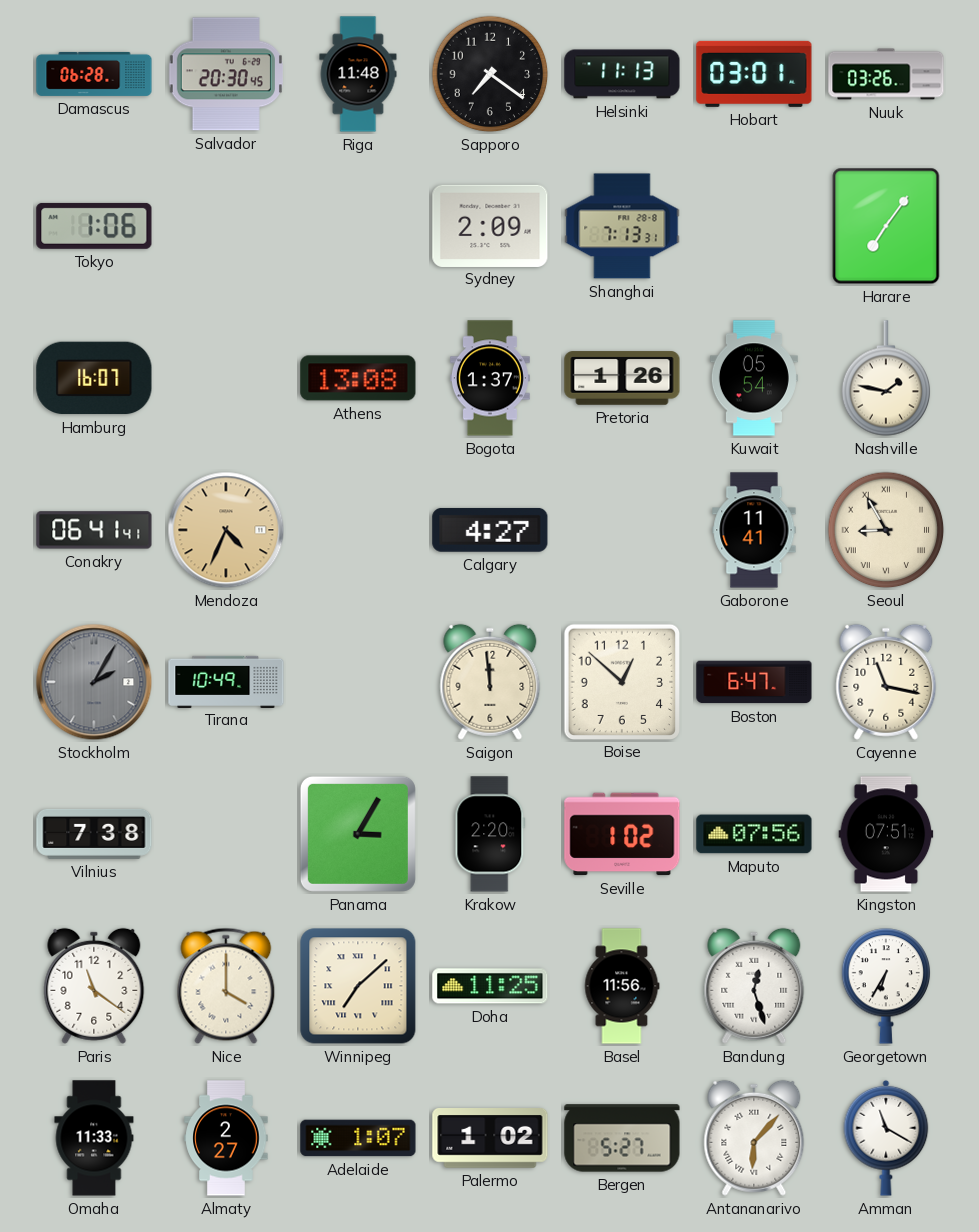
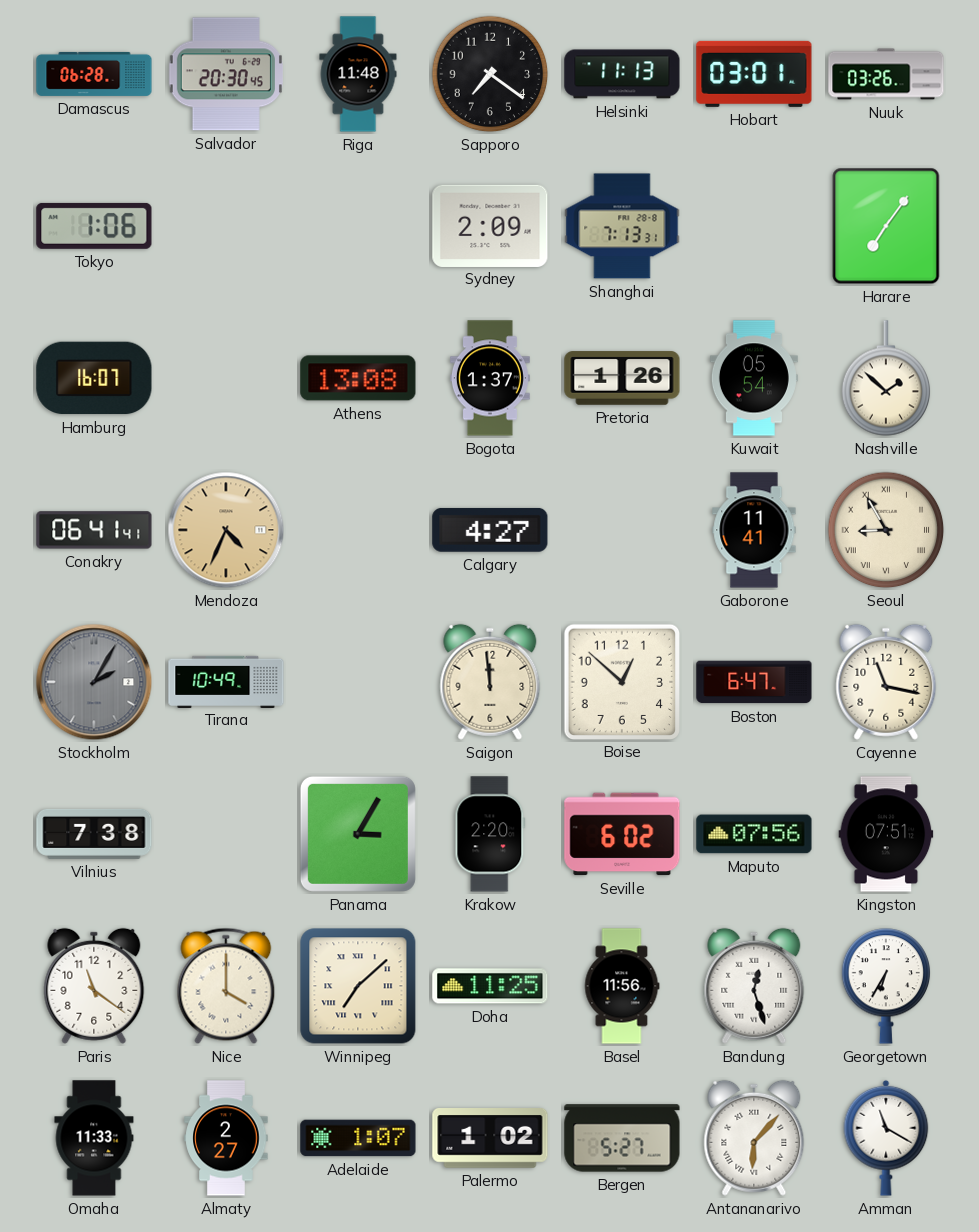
Nashville: 1:47 -> 1:52
Seville: 1:02 -> 6:02
